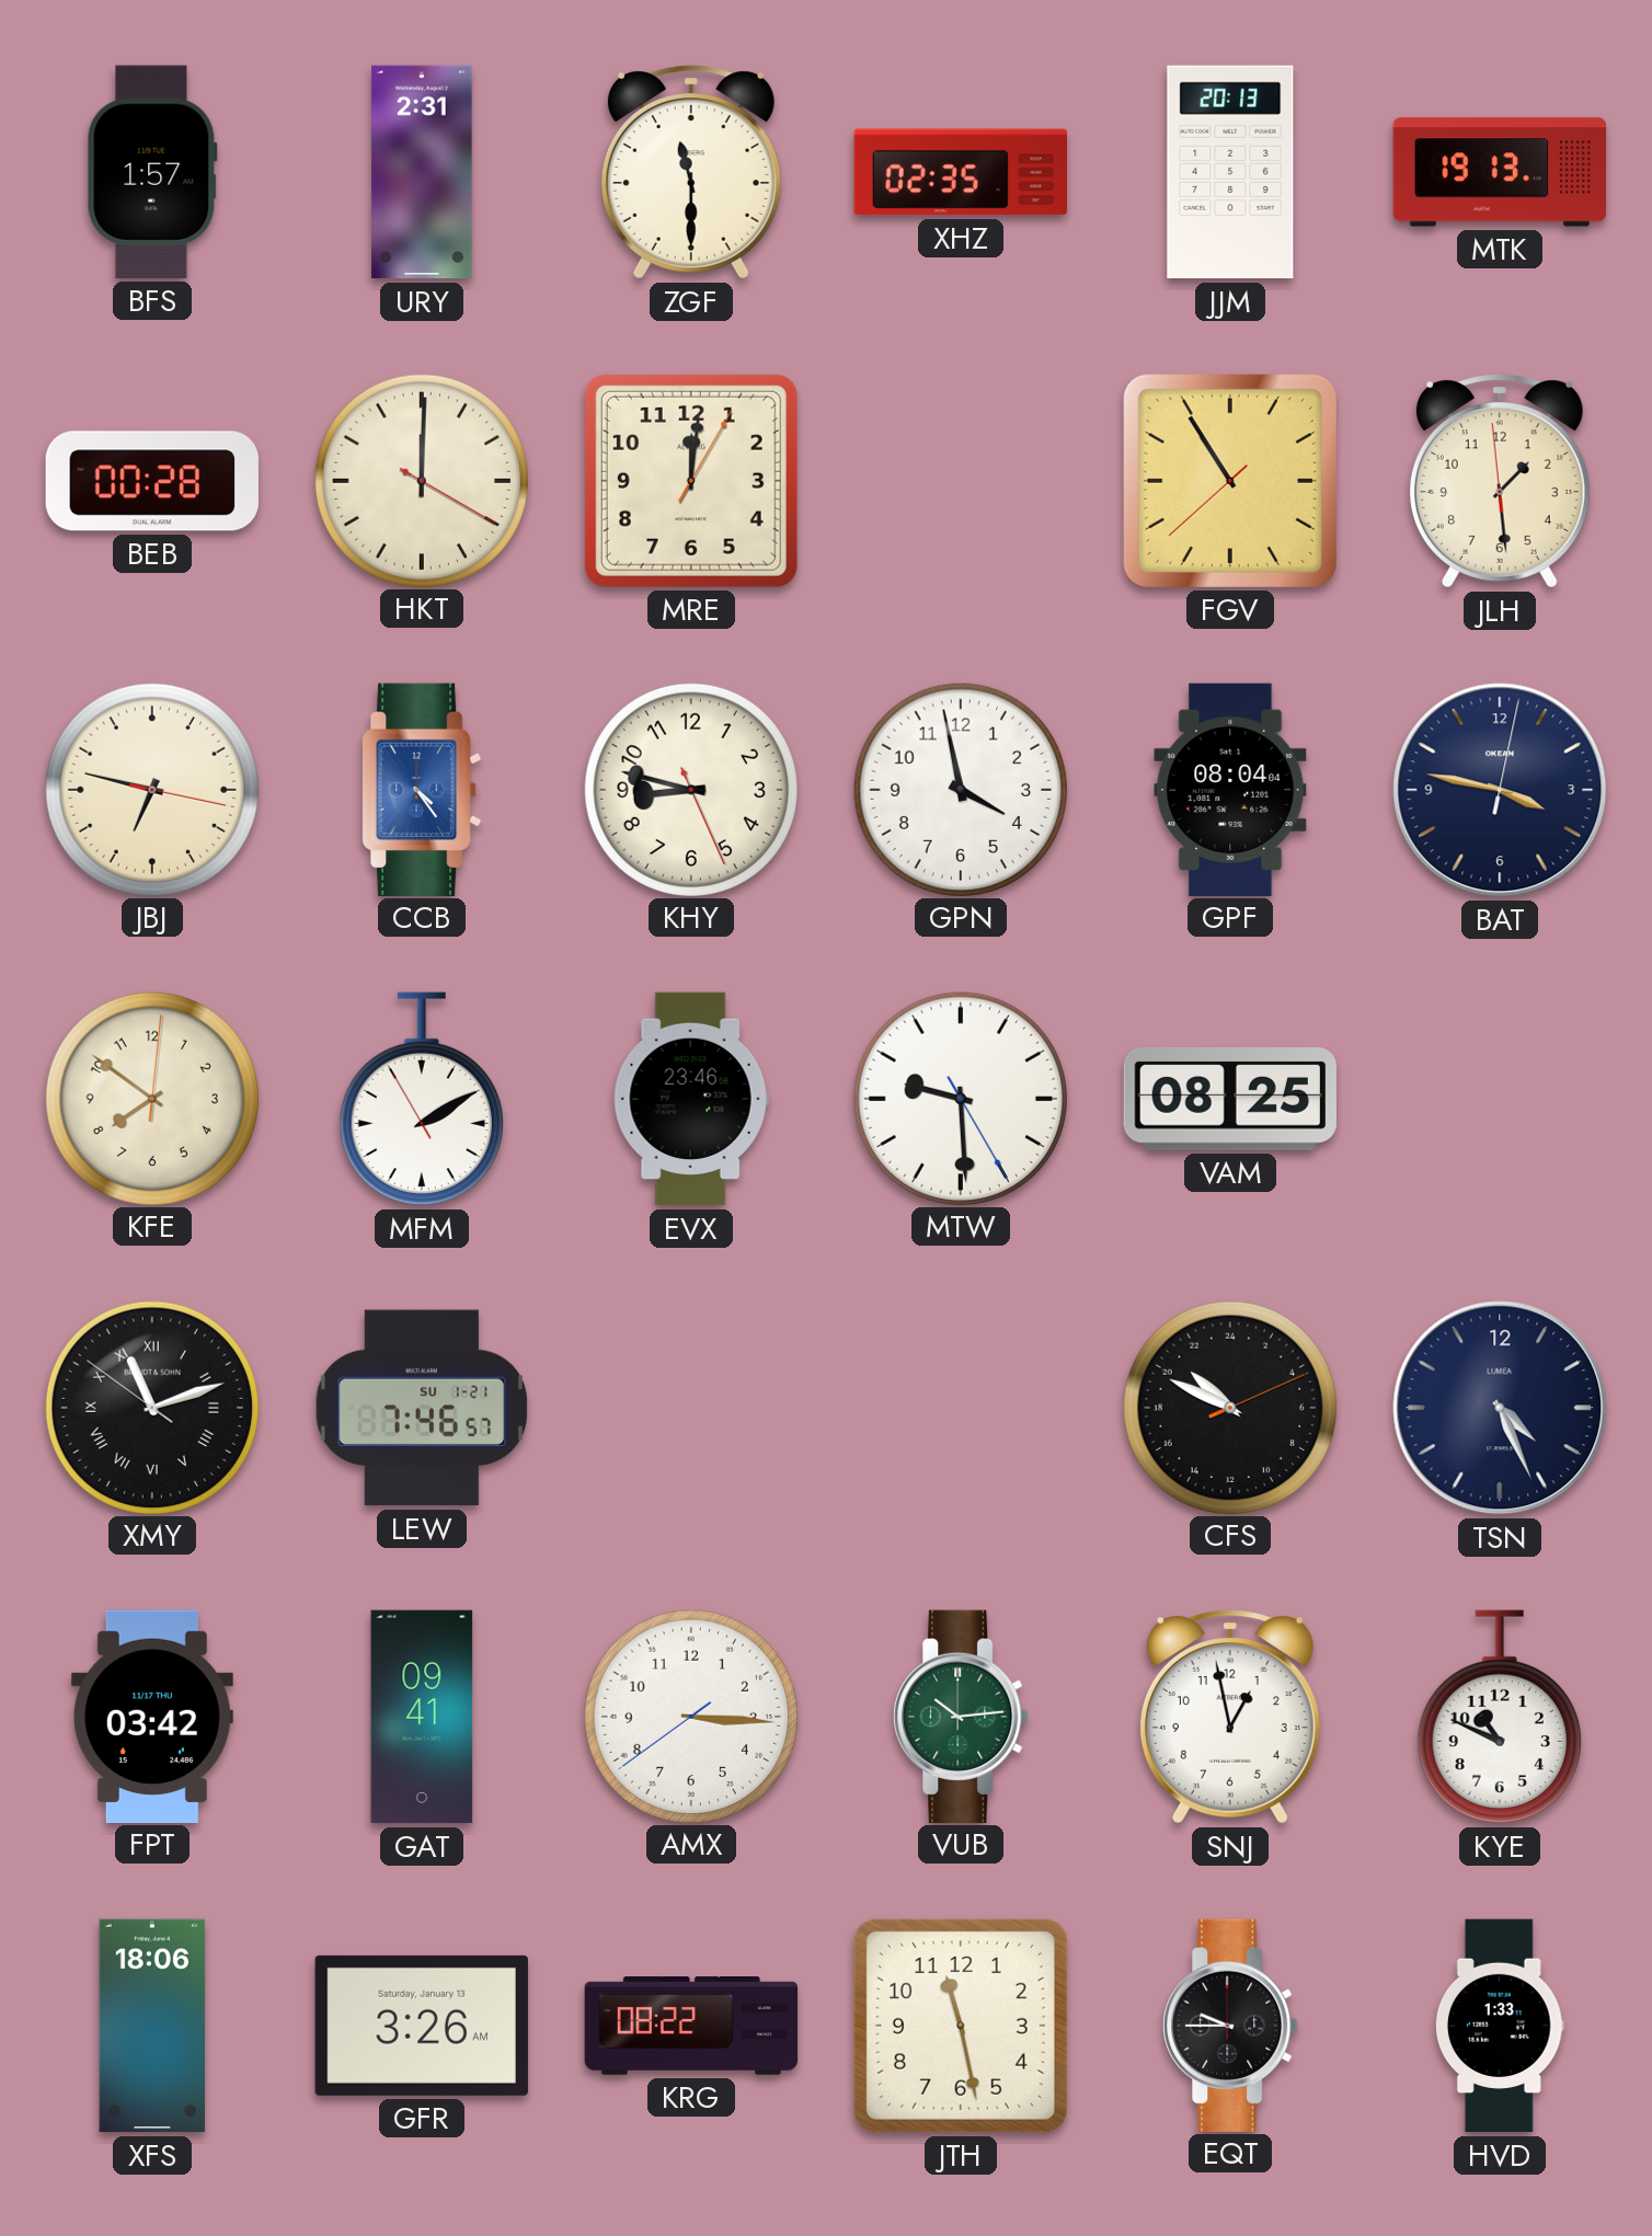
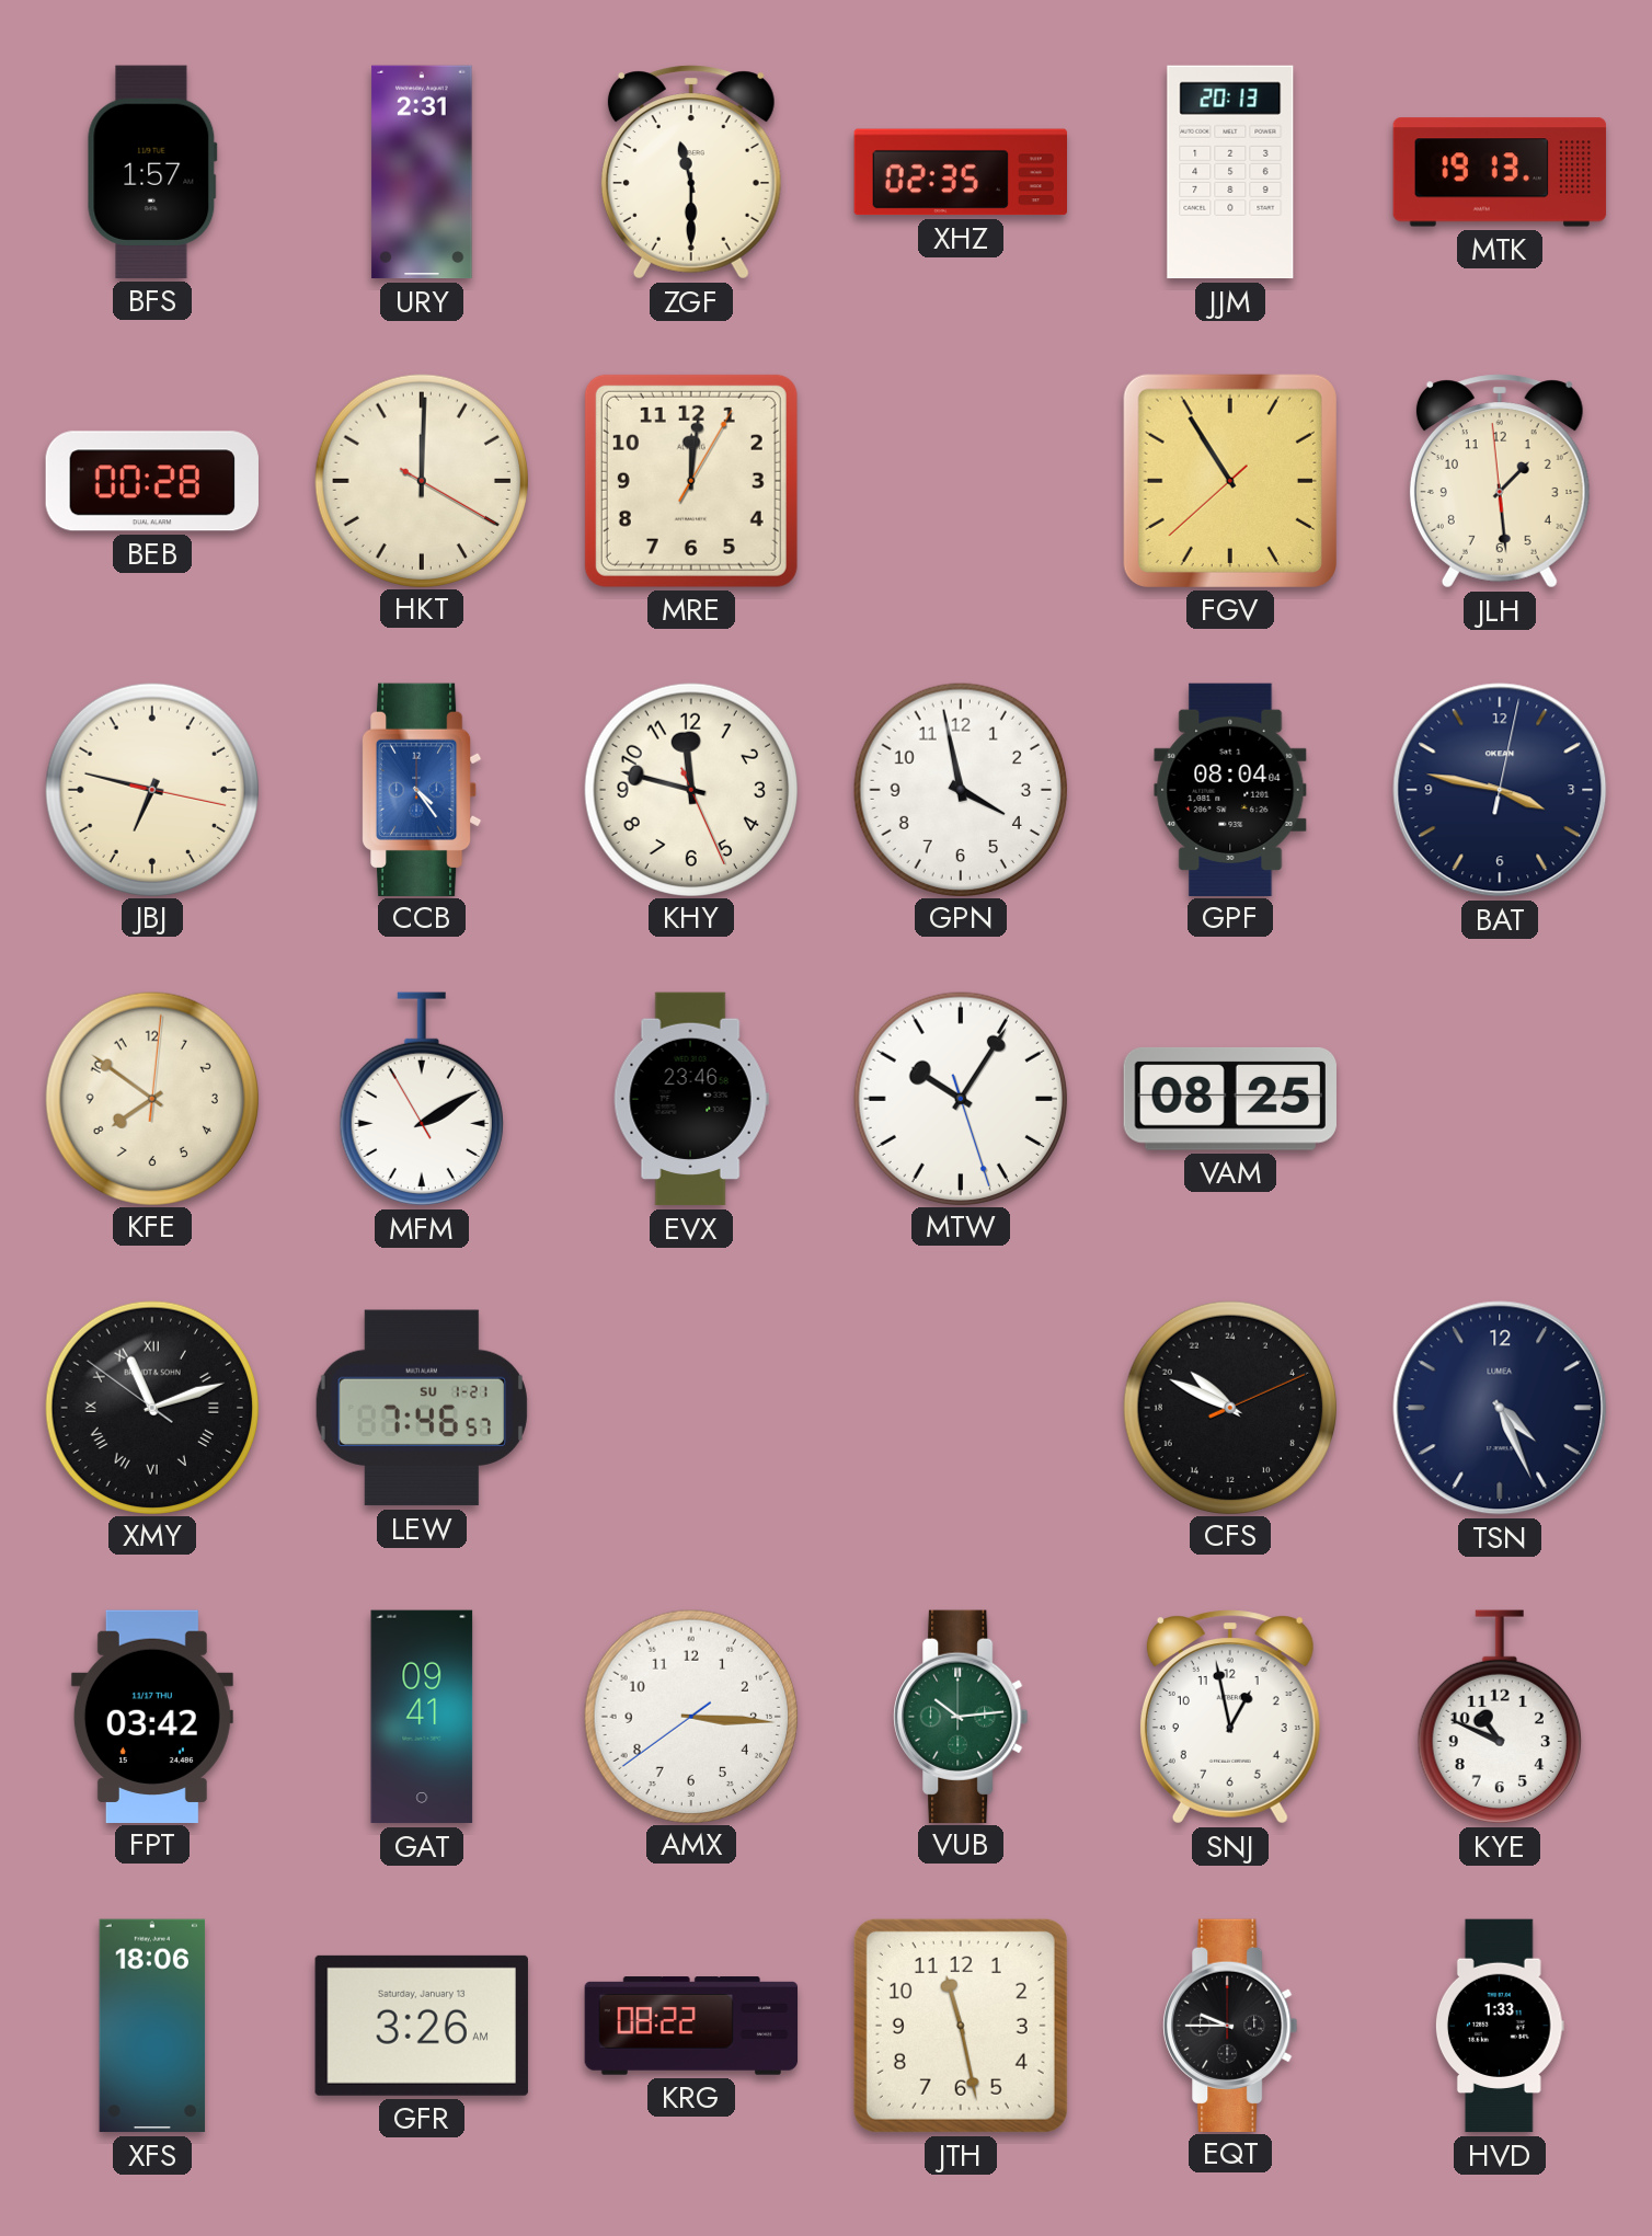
KHY: 8:47 -> 11:47
MTW: 9:29 -> 10:05
